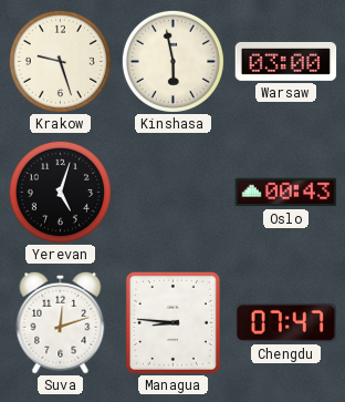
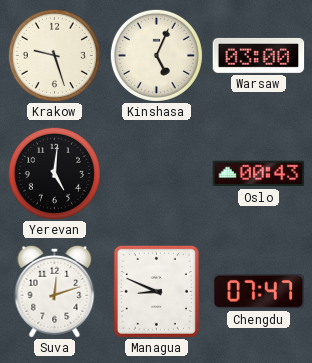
Kinshasa: 5:58 -> 5:04
Yerevan: 5:03 -> 5:01
Managua: 8:46 -> 8:49
